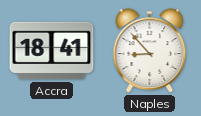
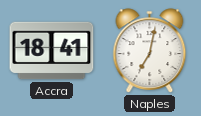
Naples: 8:53 -> 7:02
